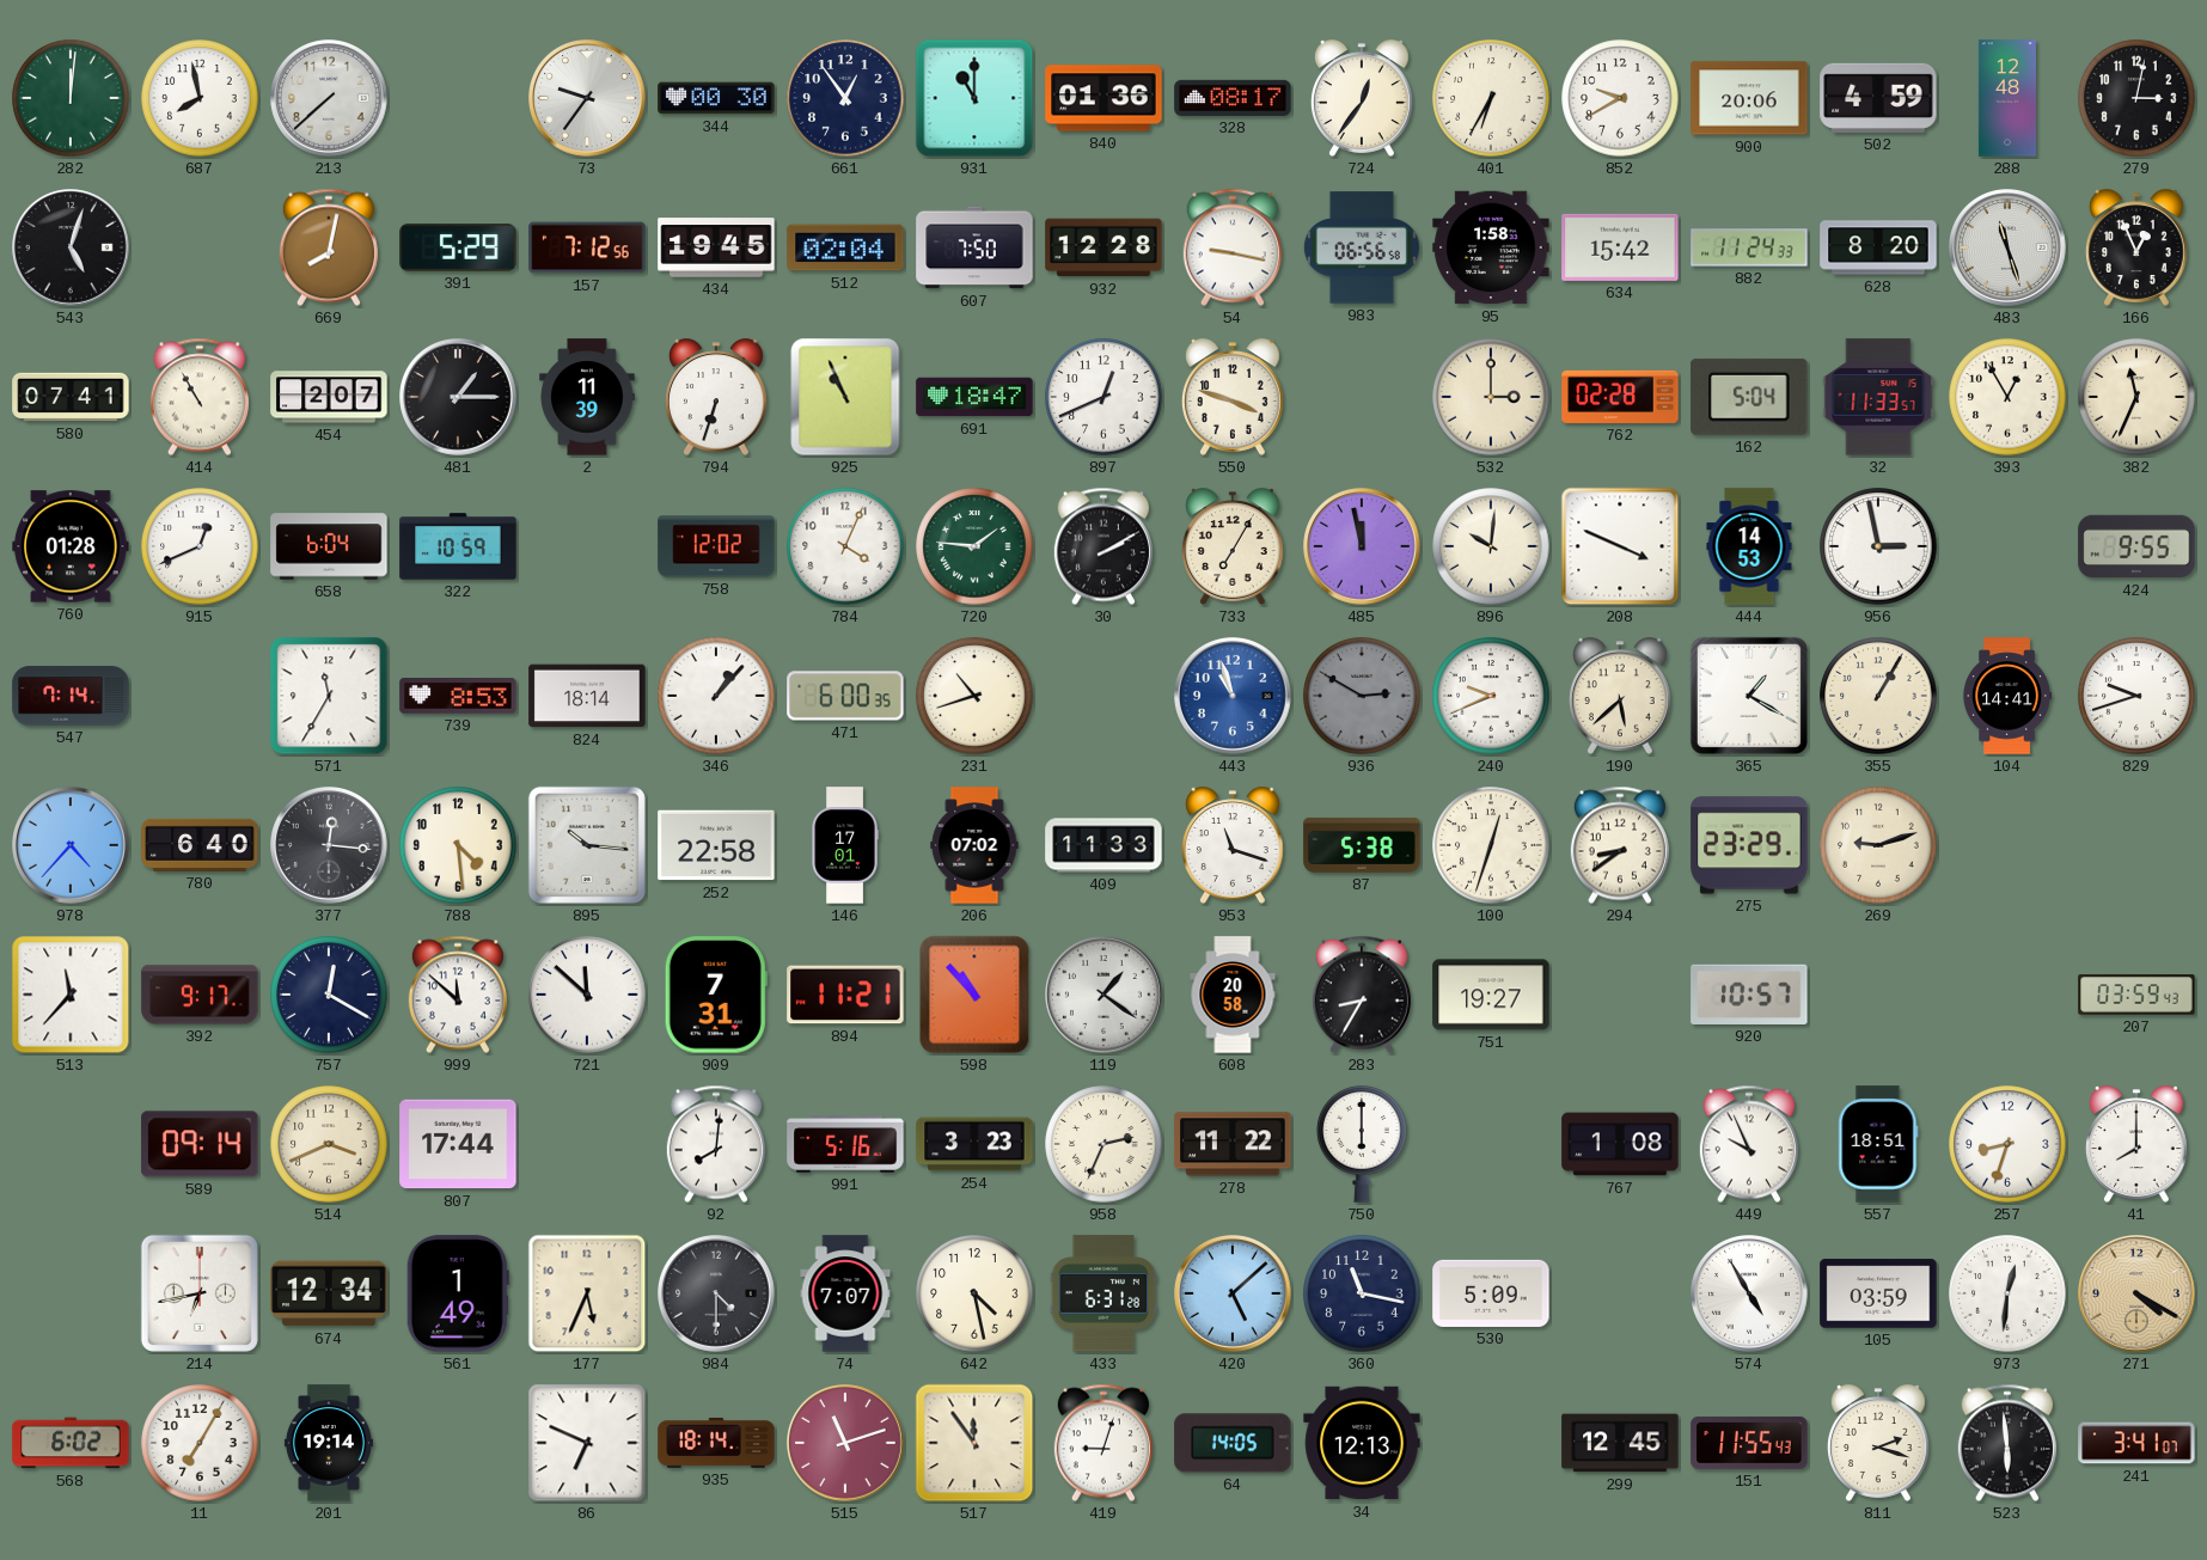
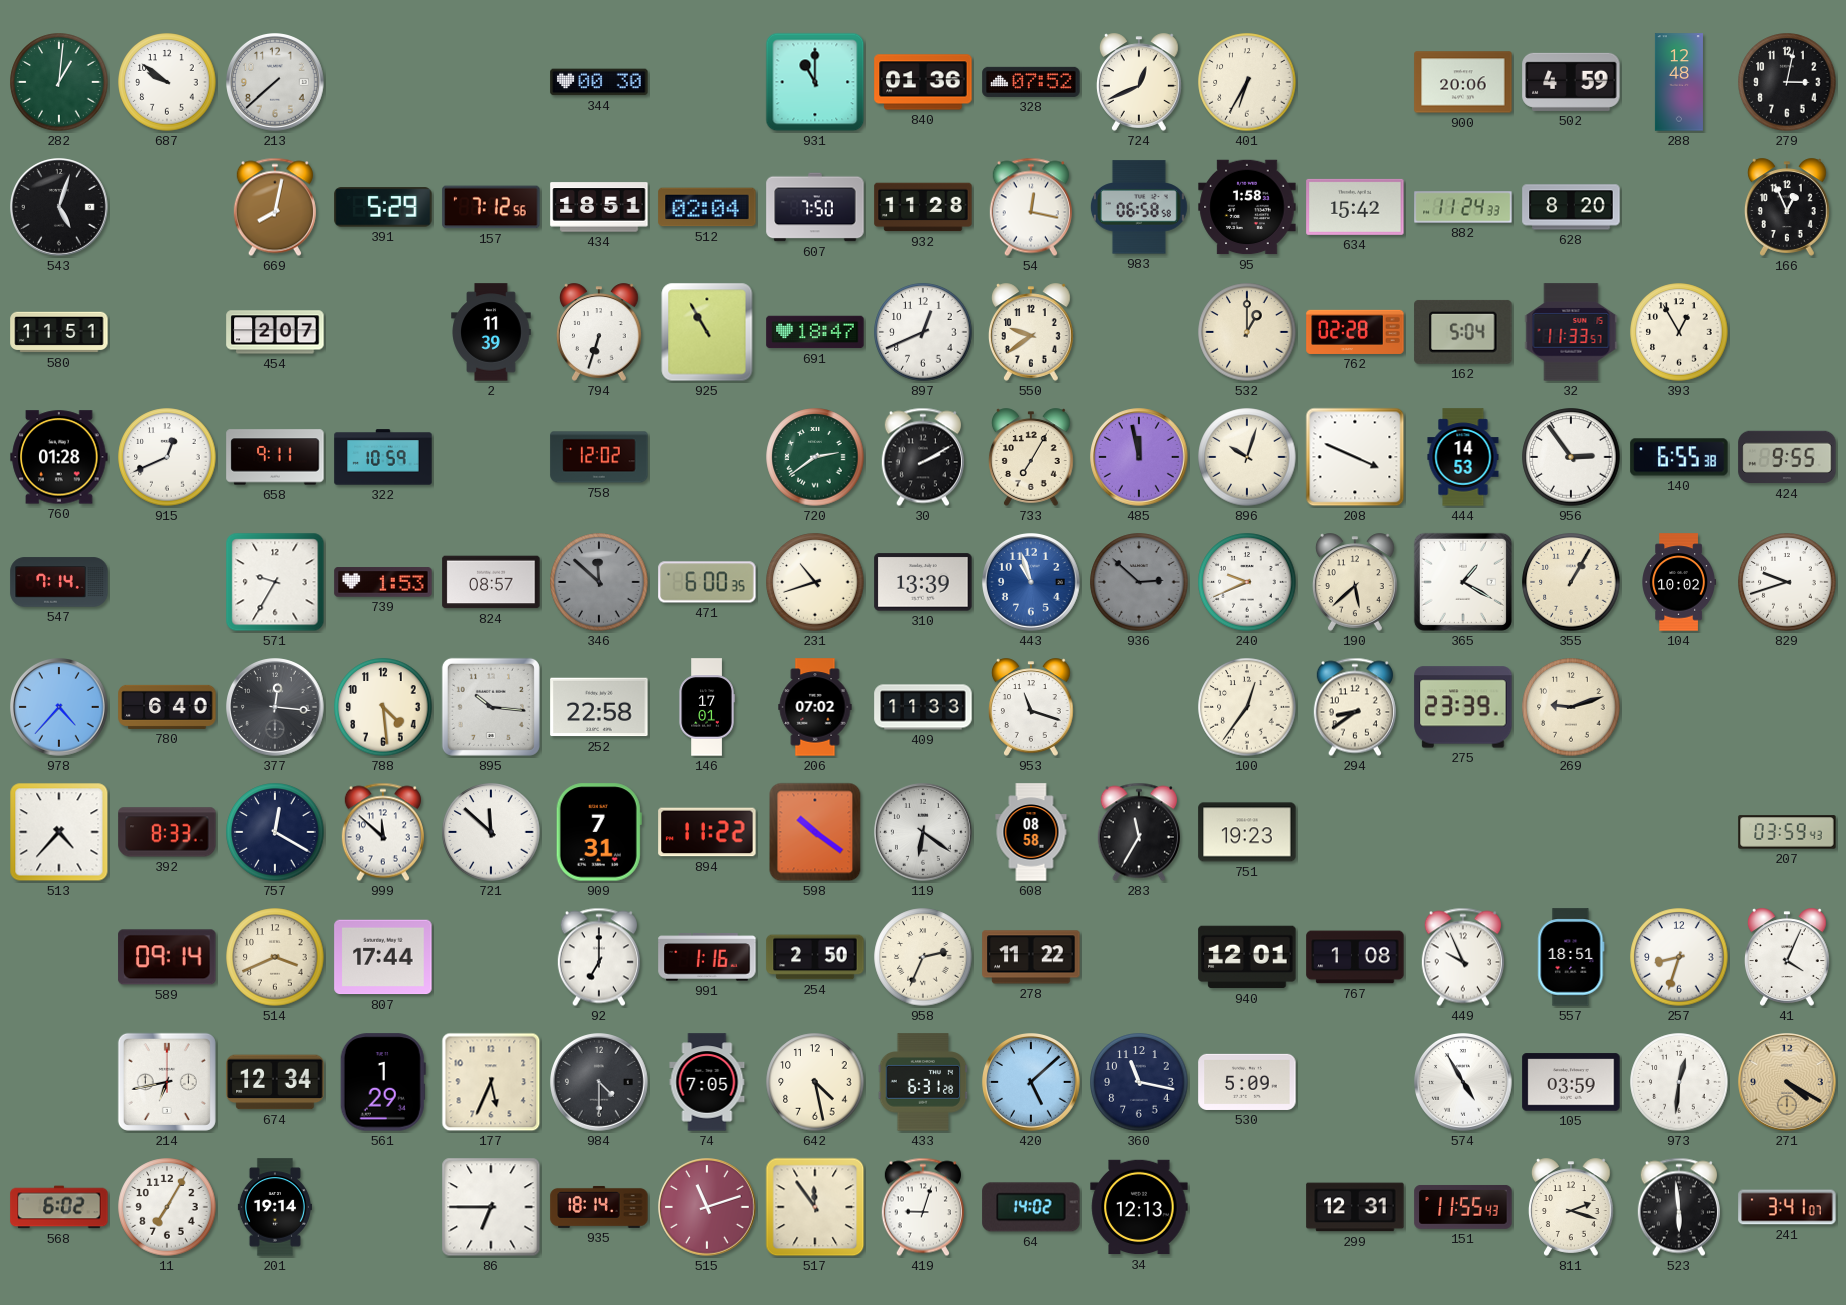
282: 12:01 -> 1:01
687: 7:58 -> 9:51
73: 9:36 -> none
661: 12:54 -> none
328: 08:17 -> 07:52
724: 12:36 -> 12:41
852: 9:40 -> none
434: 19:45 -> 18:51
932: 12:28 -> 11:28
54: 9:17 -> 12:17
983: 06:56 -> 06:58
483: 11:27 -> none
580: 07:41 -> 11:51
414: 10:55 -> none
481: 1:15 -> none
925: 10:56 -> 10:55
550: 3:48 -> 9:39
532: 3:00 -> 1:00
382: 11:34 -> none
658: 6:04 -> 9:11
784: 4:04 -> none
720: 1:46 -> 2:39
896: 10:01 -> 10:03
956: 2:58 -> 2:54
140: none -> 6:55
571: 11:35 -> 9:35
739: 8:53 -> 1:53
824: 18:14 -> 08:57
346: 1:07 -> 11:52
346 dial: white -> grey
310: none -> 13:39
936: 2:50 -> 2:52
104: 14:41 -> 10:02
87: 5:38 -> none
100: 12:33 -> 12:36
275: 23:29 -> 23:39
513: 11:37 -> 4:37
392: 9:17 -> 8:33
894: 11:21 -> 11:22
598: 10:53 -> 10:21
119: 1:21 -> 6:21
608: 20:58 -> 08:58
283: 8:35 -> 11:35
751: 19:27 -> 19:23
920: 10:57 -> none
92: 8:01 -> 7:00
991: 5:16 -> 1:16
254: 3:23 -> 2:50
750: 6:00 -> none
940: none -> 12:01
41: 8:00 -> 4:04
561: 1:49 -> 1:29
74: 7:07 -> 7:05
86: 6:49 -> 6:45
64: 14:05 -> 14:02
299: 12:45 -> 12:31
